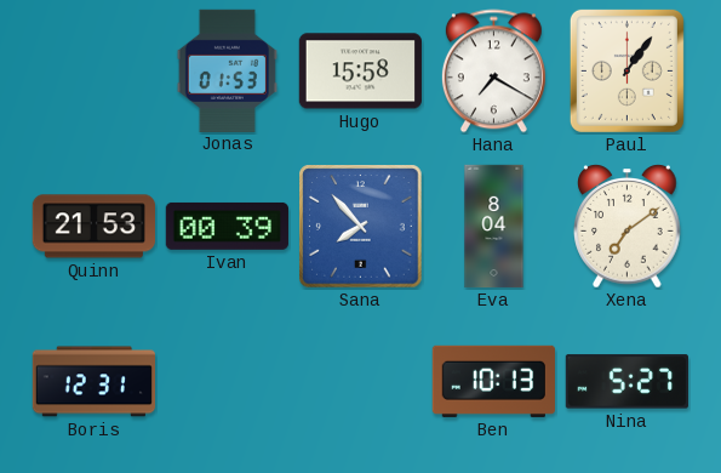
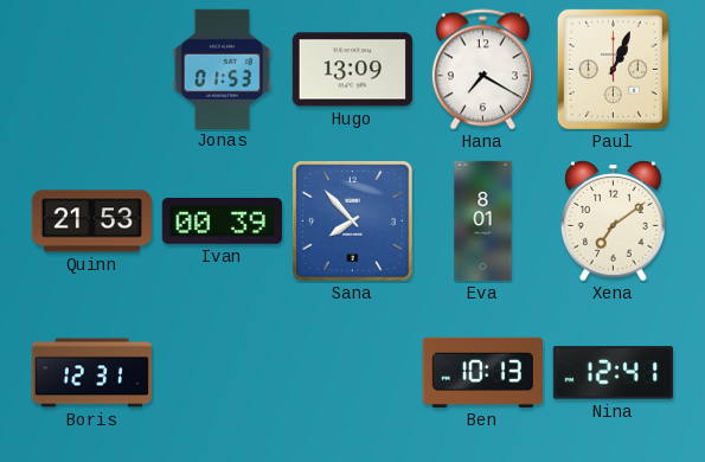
Hugo: 15:58 -> 13:09
Paul: 1:06 -> 1:04
Eva: 8:04 -> 8:01
Nina: 5:27 -> 12:41
